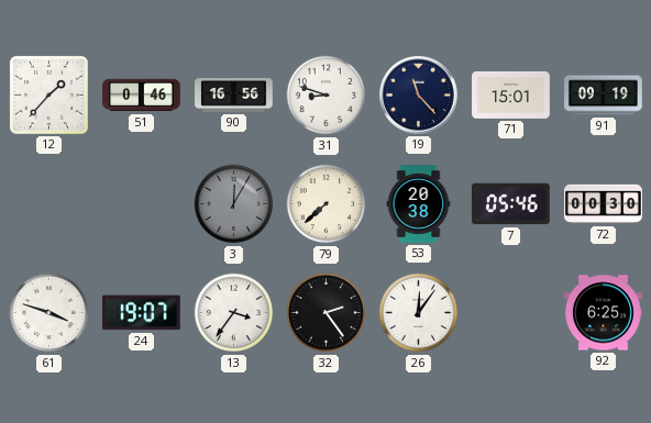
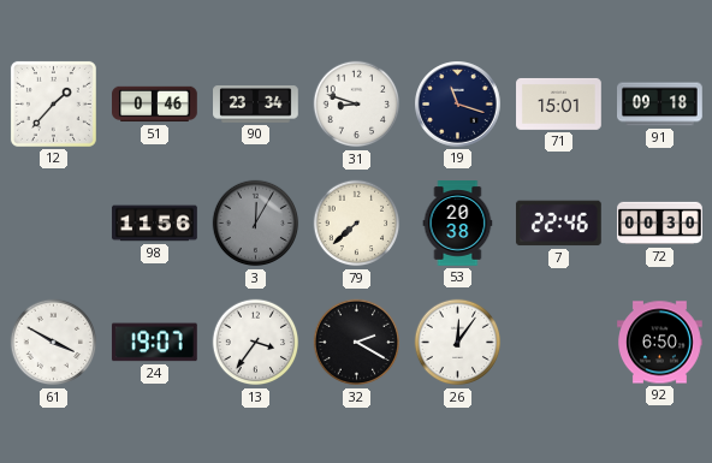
90: 16:56 -> 23:34
19: 11:23 -> 11:18
91: 09:19 -> 09:18
98: none -> 11:56
7: 05:46 -> 22:46
61: 3:48 -> 3:50
32: 2:24 -> 2:20
92: 6:25 -> 6:50
